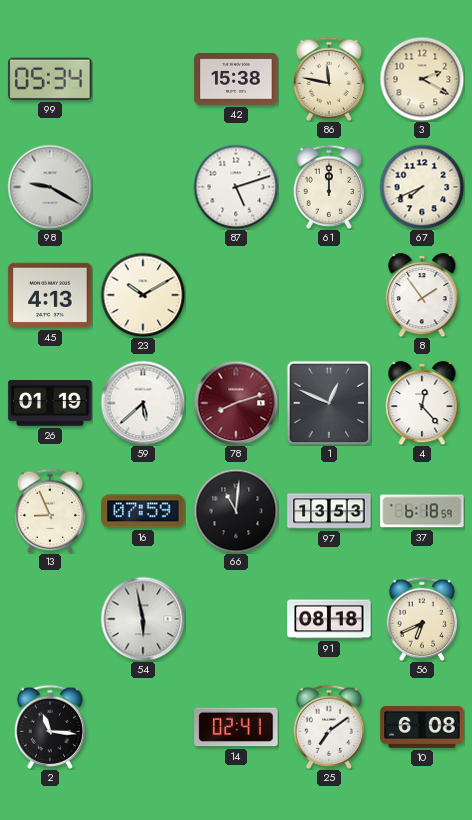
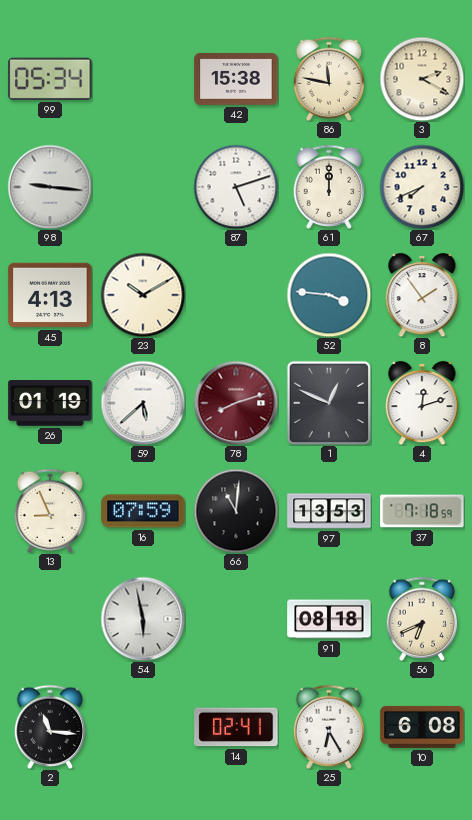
98: 9:20 -> 9:16
52: none -> 3:46
4: 12:23 -> 12:12
37: 6:18 -> 7:18
25: 7:09 -> 6:25
